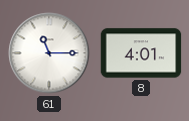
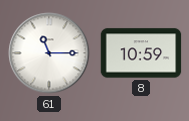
8: 4:01 -> 10:59
